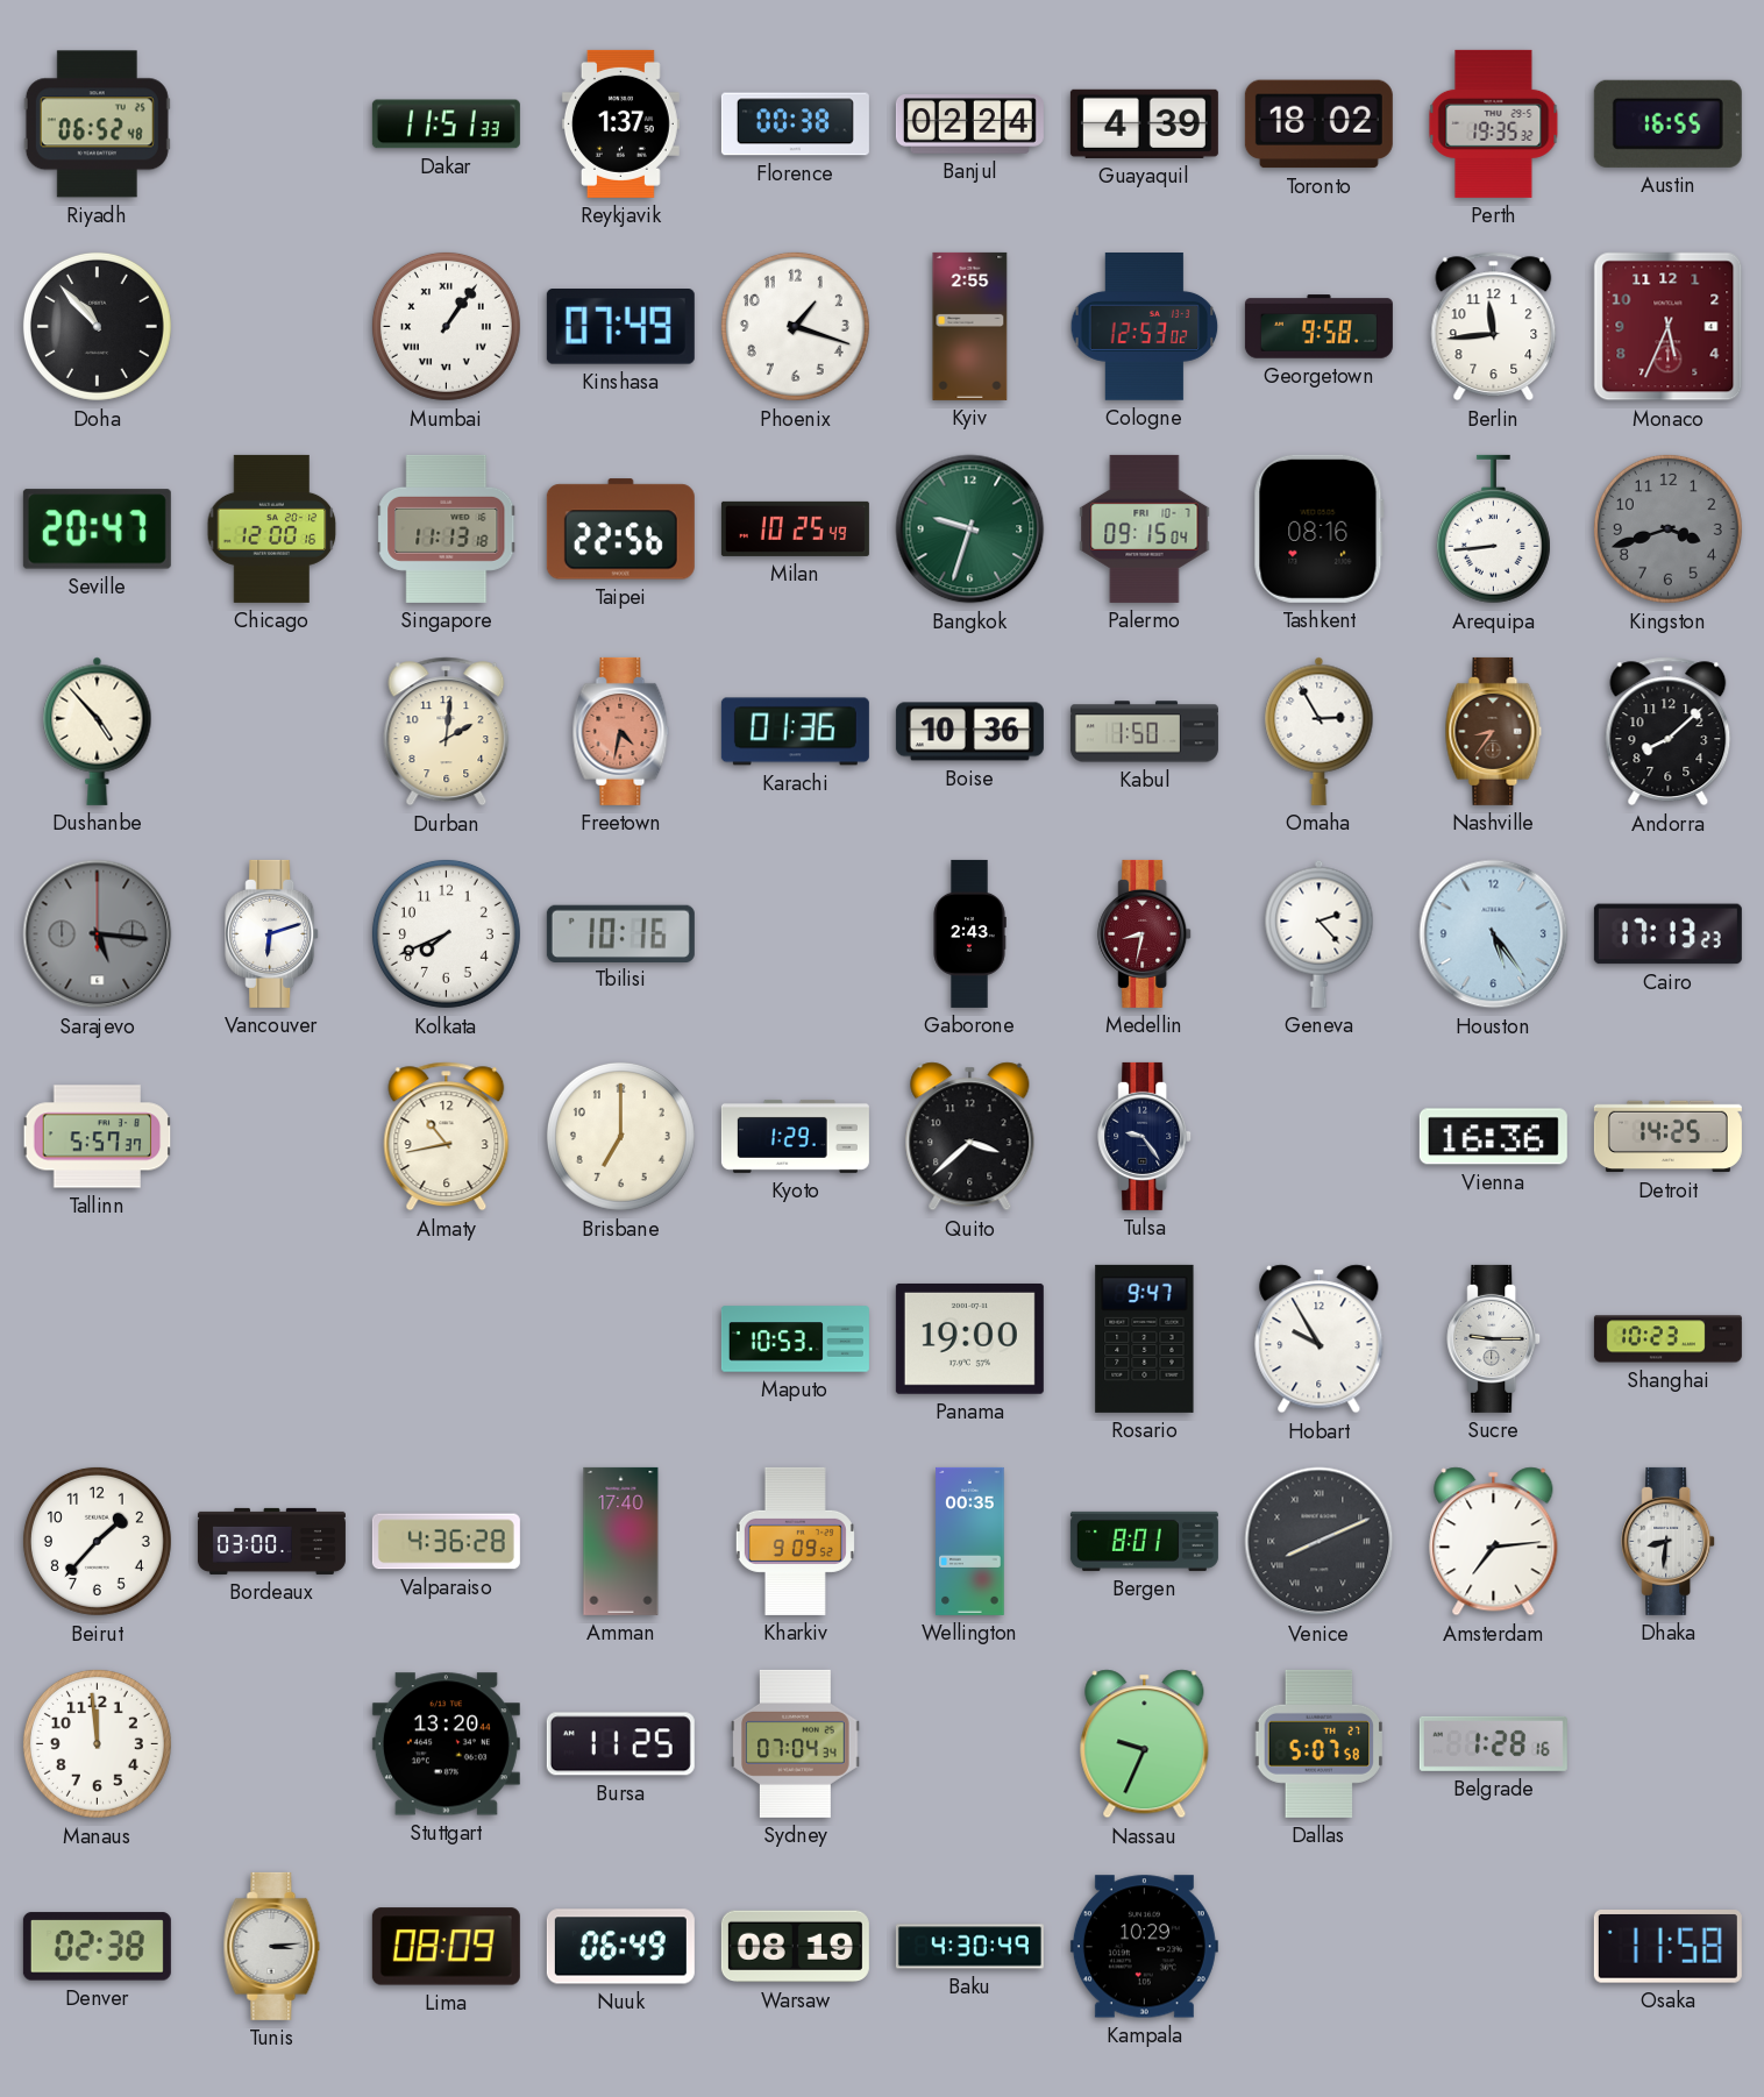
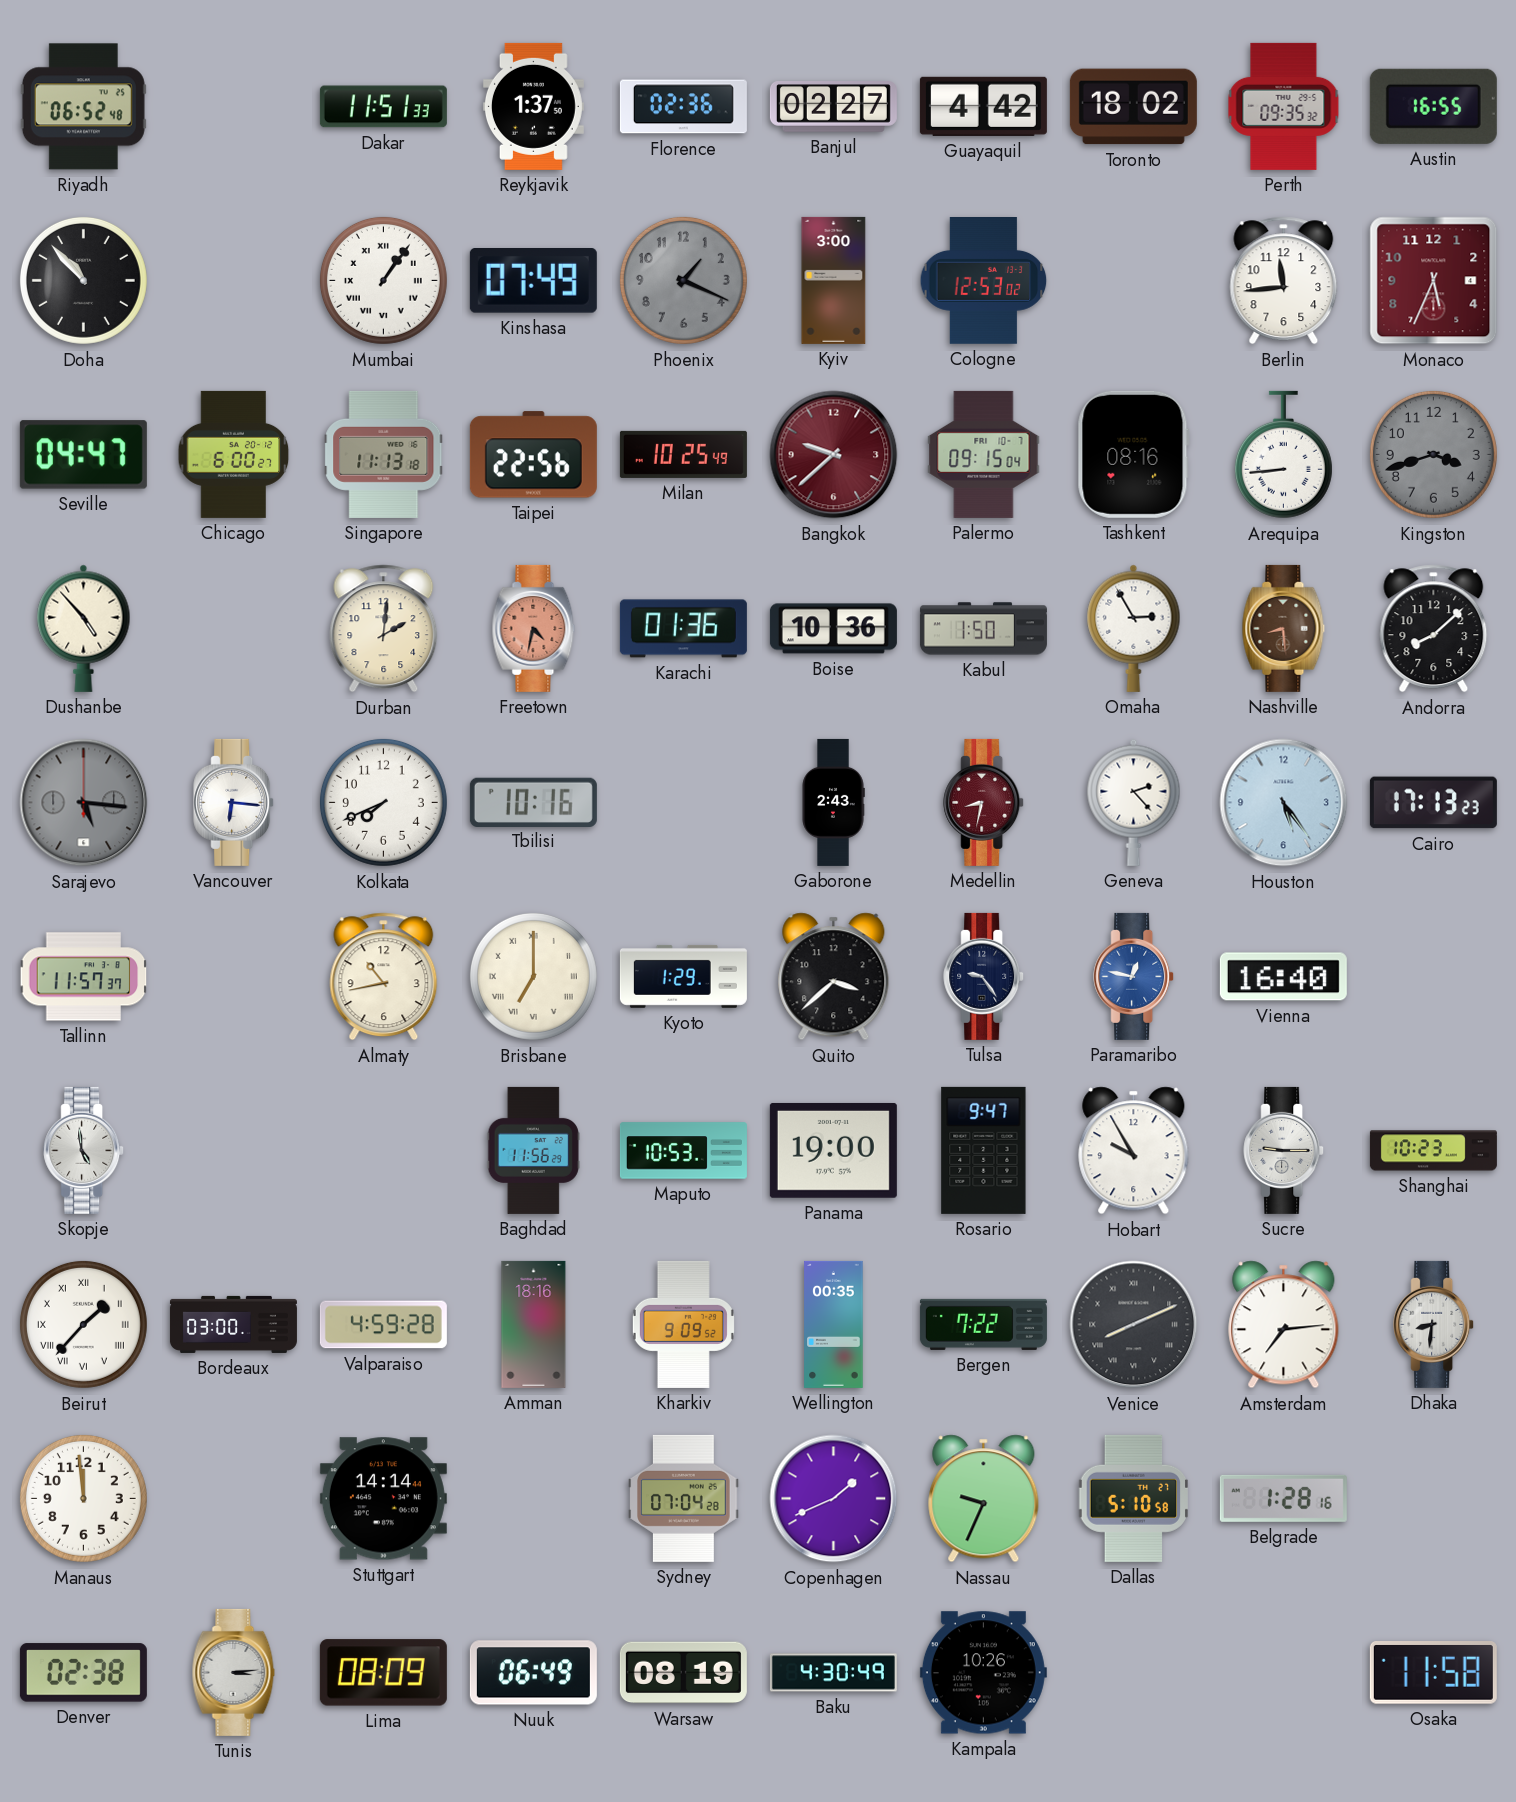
Florence: 00:38 -> 02:36
Banjul: 02:24 -> 02:27
Guayaquil: 4:39 -> 4:42
Perth: 19:35 -> 09:35
Phoenix: 1:18 -> 1:19
Phoenix dial: white -> grey
Kyiv: 2:55 -> 3:00
Georgetown: 9:58 -> none
Seville: 20:47 -> 04:47
Chicago: 12:00 -> 6:00
Bangkok: 9:33 -> 9:38
Bangkok dial: green -> burgundy
Nashville: 8:36 -> 8:29
Vancouver: 6:12 -> 6:16
Tallinn: 5:57 -> 11:57
Brisbane numerals: Arabic -> Roman
Paramaribo: none -> 12:47
Vienna: 16:36 -> 16:40
Detroit: 14:25 -> none
Skopje: none -> 4:59
Baghdad: none -> 11:56
Beirut numerals: Arabic -> Roman
Valparaiso: 4:36 -> 4:59
Amman: 17:40 -> 18:16
Bergen: 8:01 -> 7:22
Stuttgart: 13:20 -> 14:14
Bursa: 11:25 -> none
Sydney: 07:04:34 -> 07:04:28
Copenhagen: none -> 1:41
Dallas: 5:07 -> 5:10
Kampala: 10:29 -> 10:26
